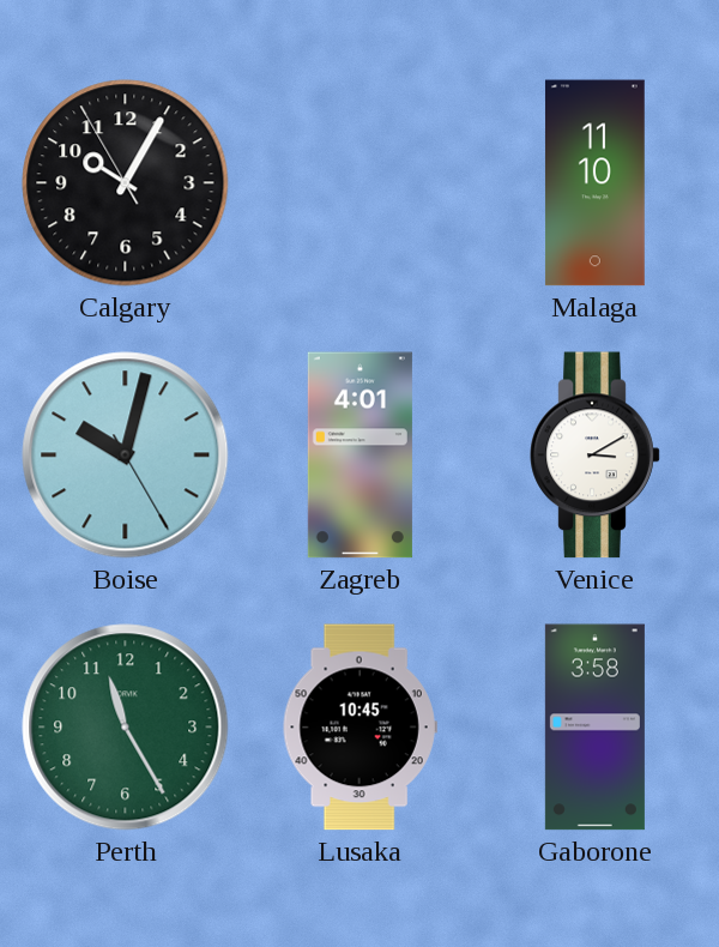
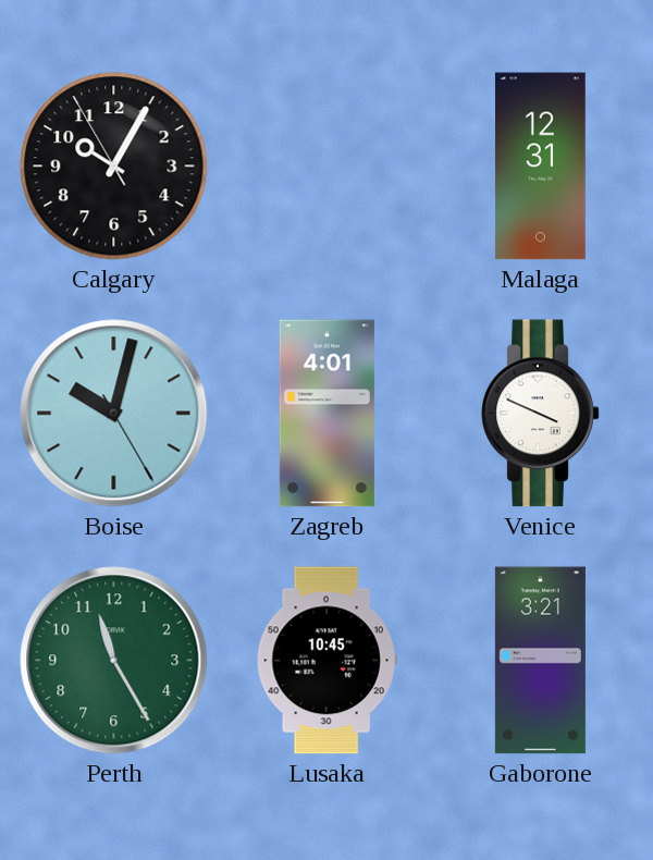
Malaga: 11:10 -> 12:31
Venice: 3:10 -> 3:49
Gaborone: 3:58 -> 3:21
